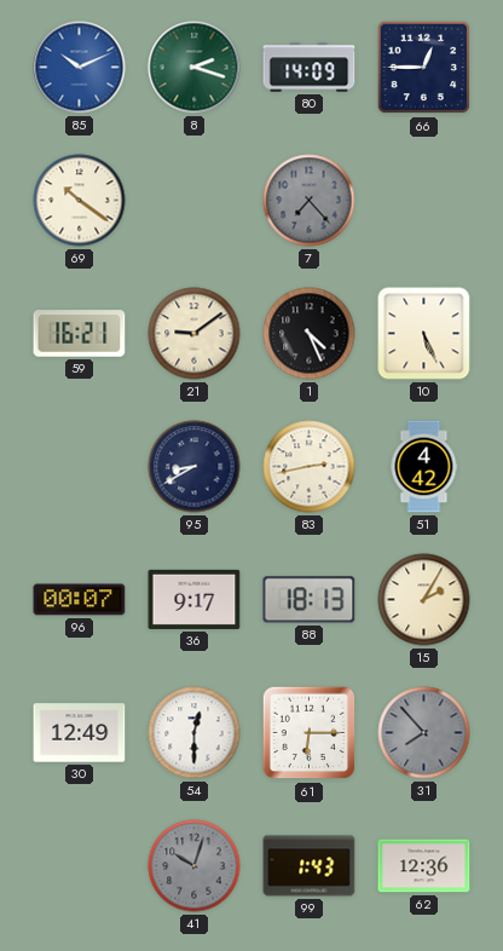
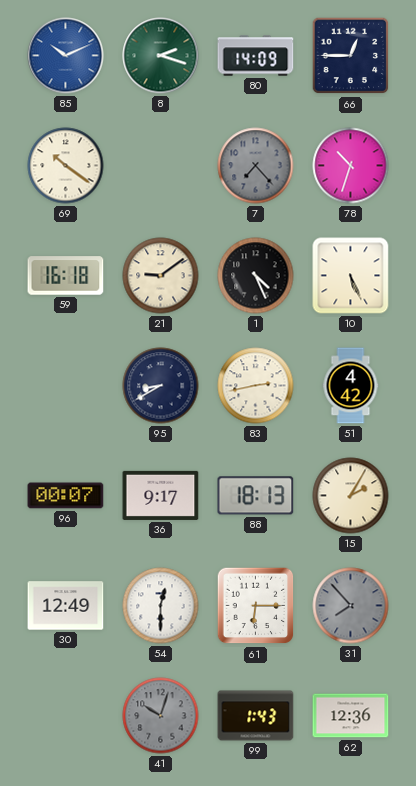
78: none -> 10:33
59: 16:21 -> 16:18
